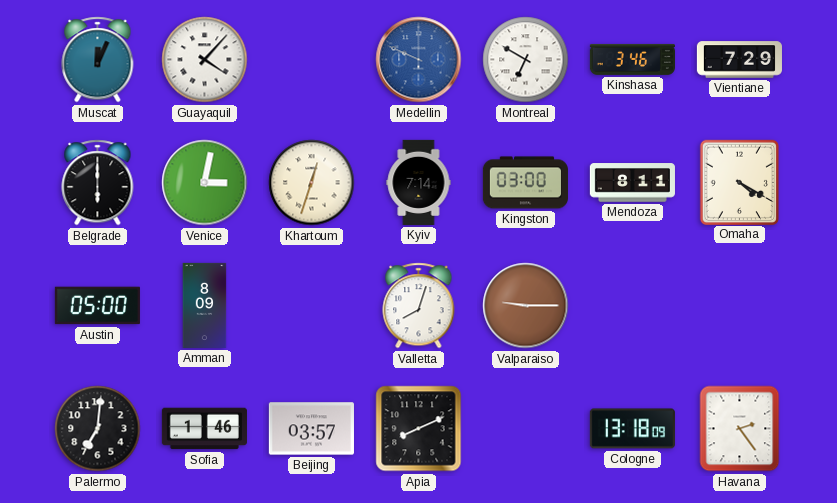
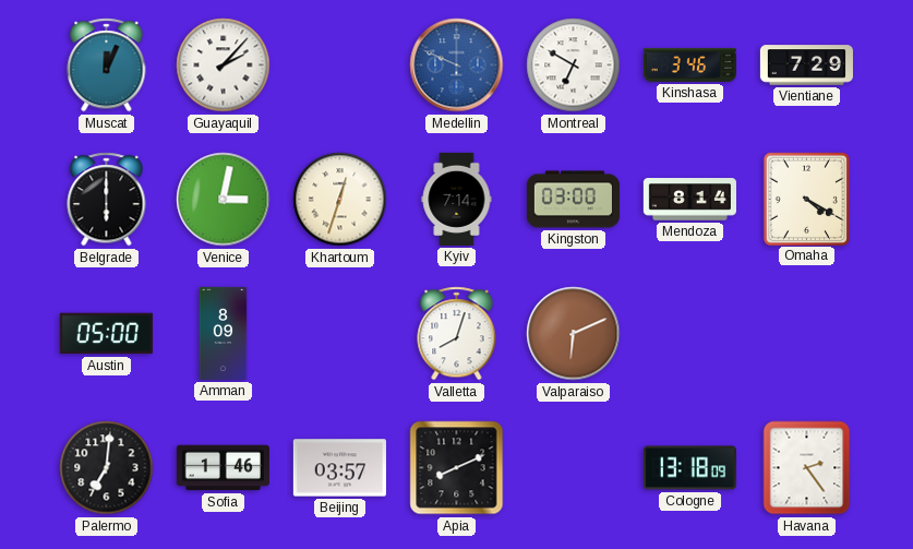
Guayaquil: 4:07 -> 2:07
Mendoza: 8:11 -> 8:14
Valparaiso: 9:15 -> 6:11
